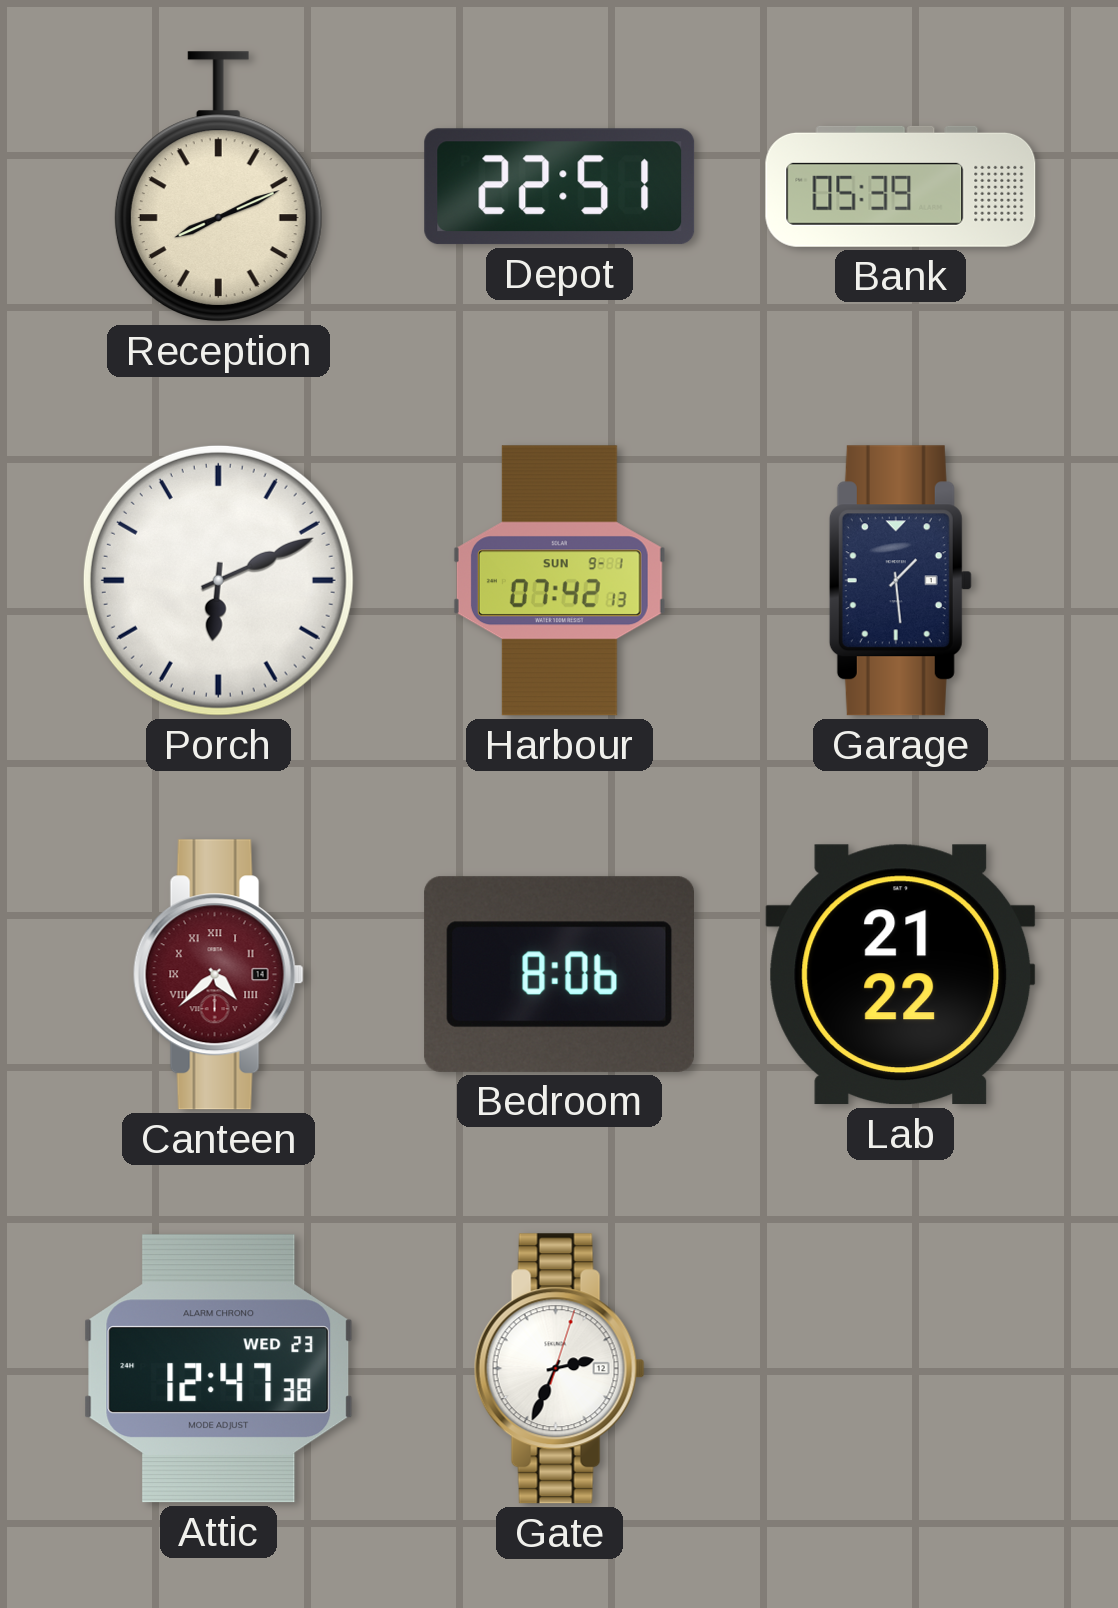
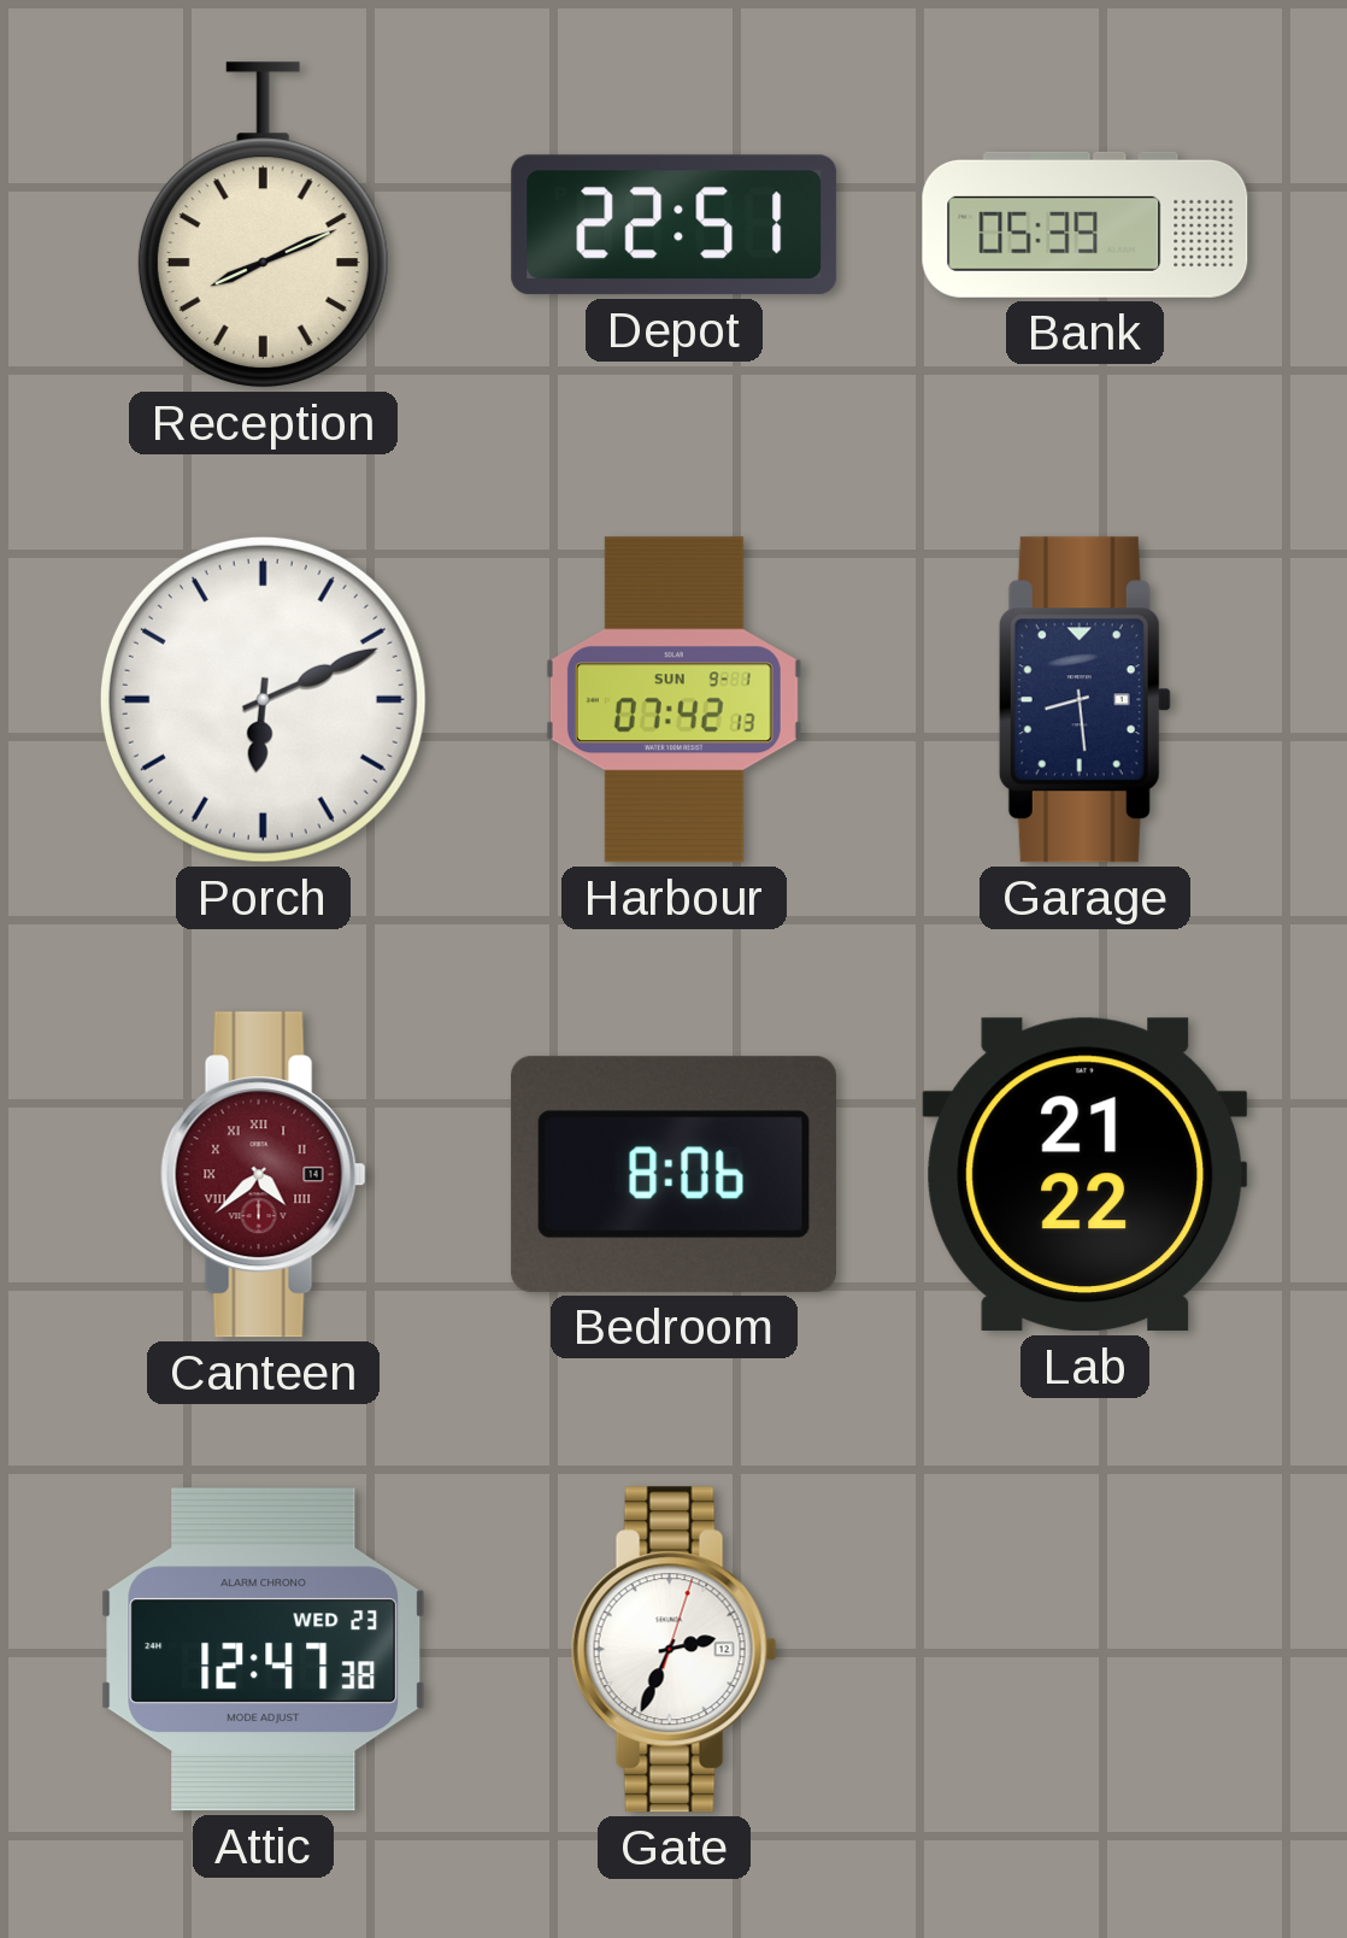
Garage: 1:29 -> 8:29
